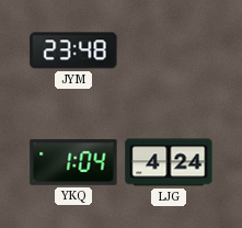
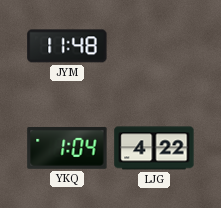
JYM: 23:48 -> 11:48
LJG: 4:24 -> 4:22
